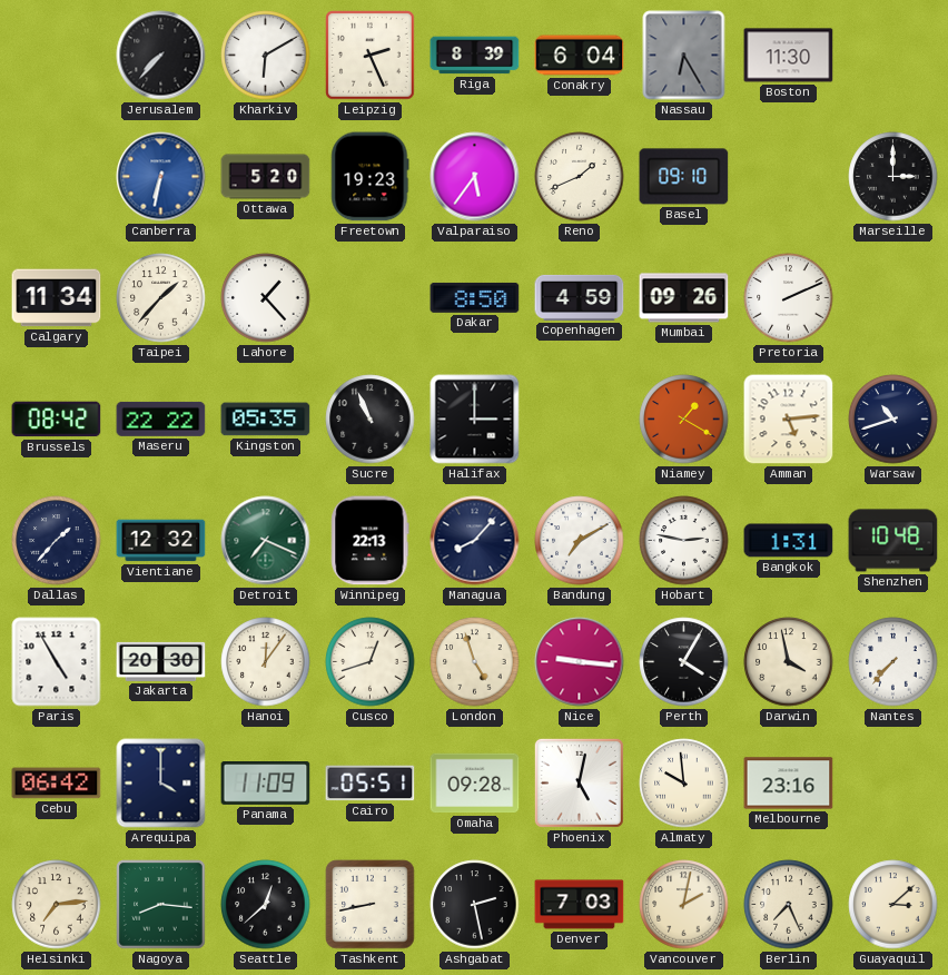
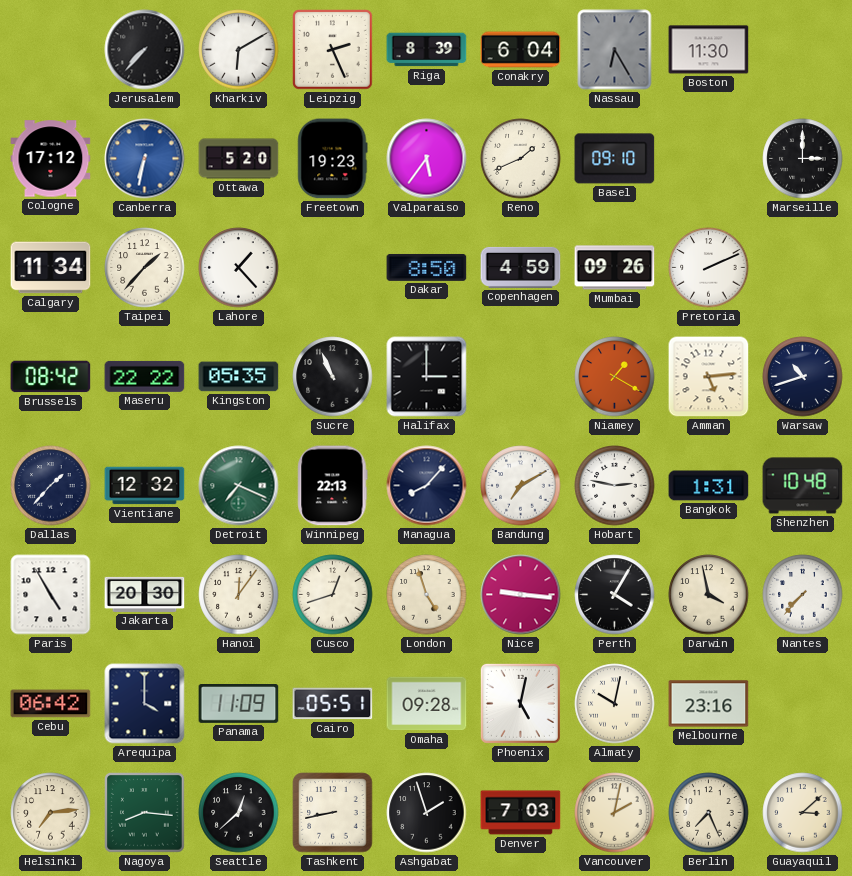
Cologne: none -> 17:12
Almaty: 9:59 -> 10:02
Ashgabat: 2:28 -> 1:57
